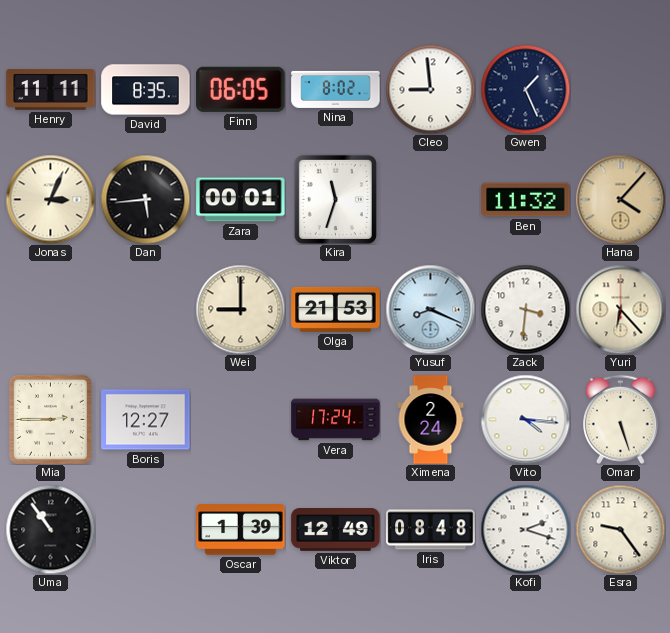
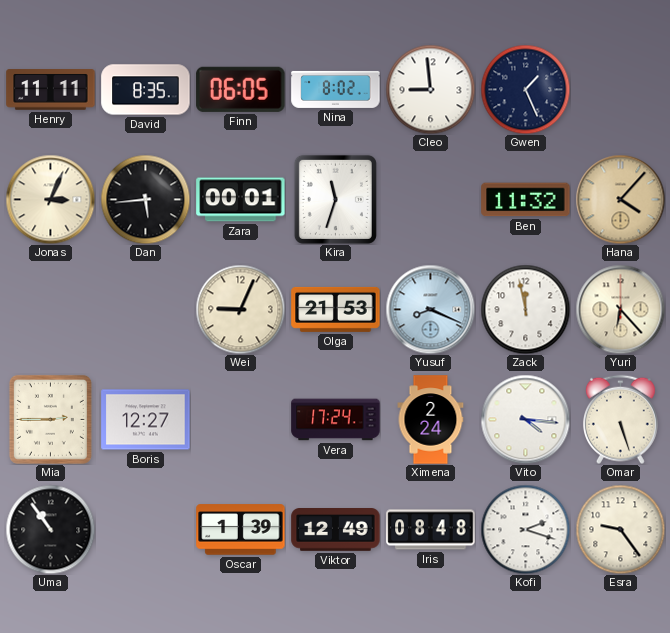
Wei: 9:00 -> 9:04
Zack: 3:31 -> 11:58
